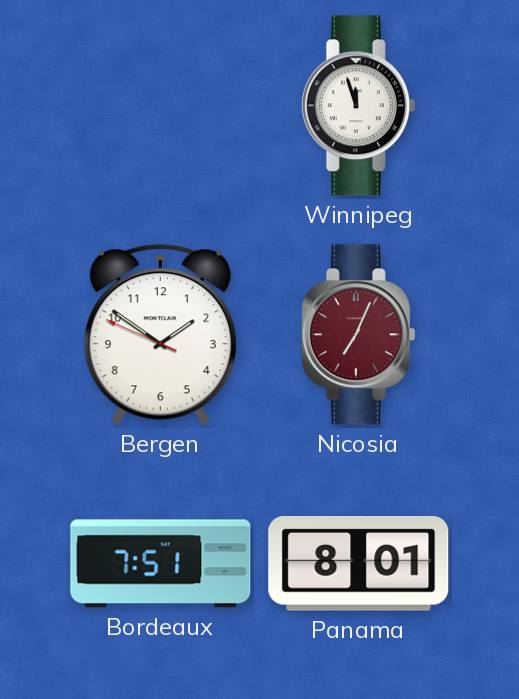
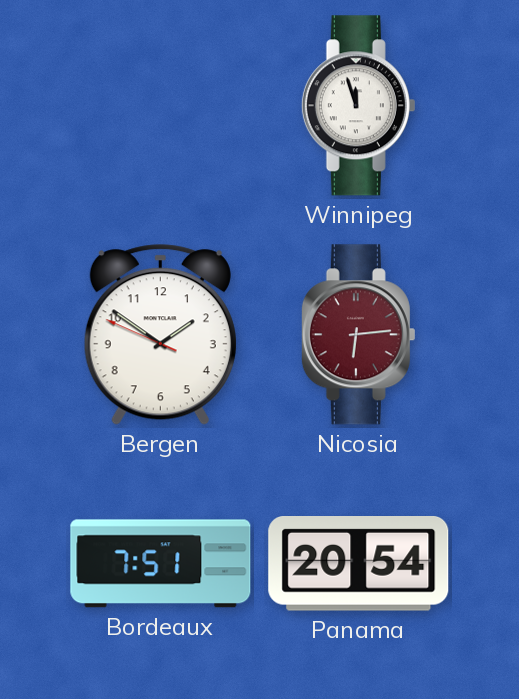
Nicosia: 7:04 -> 6:14
Panama: 8:01 -> 20:54
